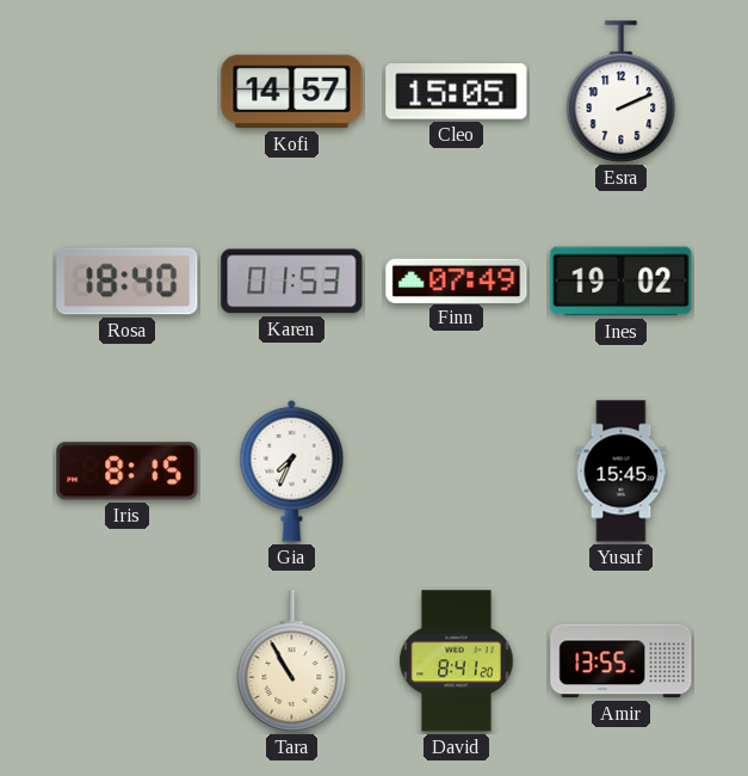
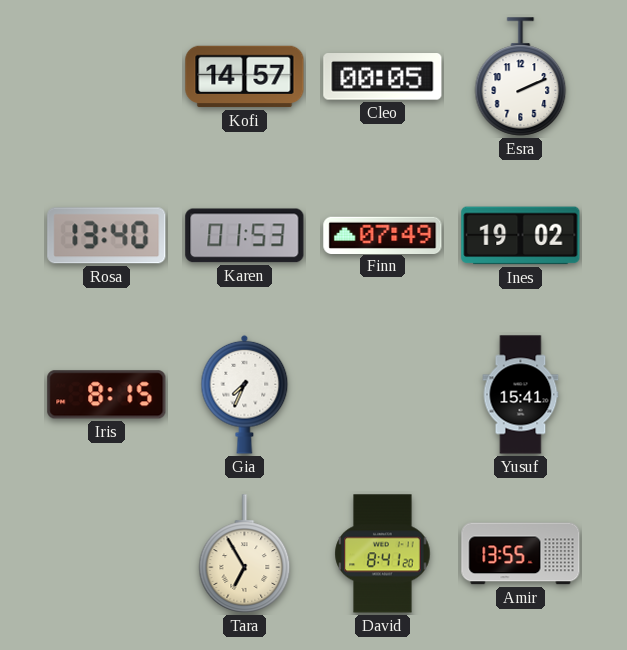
Cleo: 15:05 -> 00:05
Rosa: 18:40 -> 13:40
Yusuf: 15:45 -> 15:41
Tara: 10:55 -> 6:55
